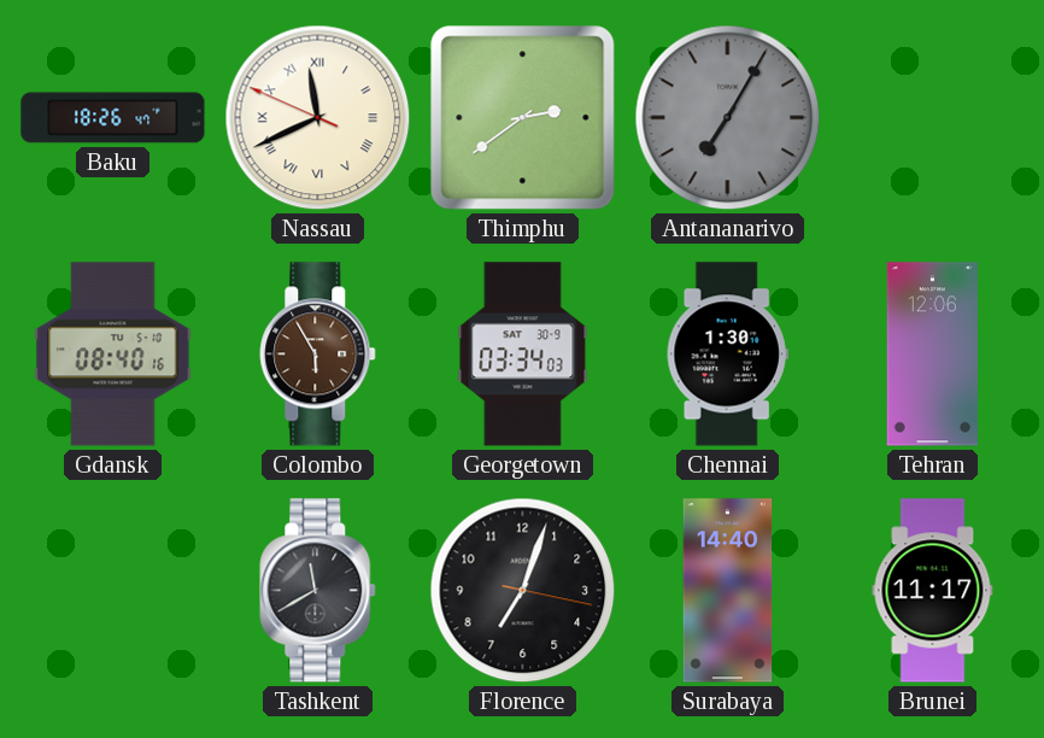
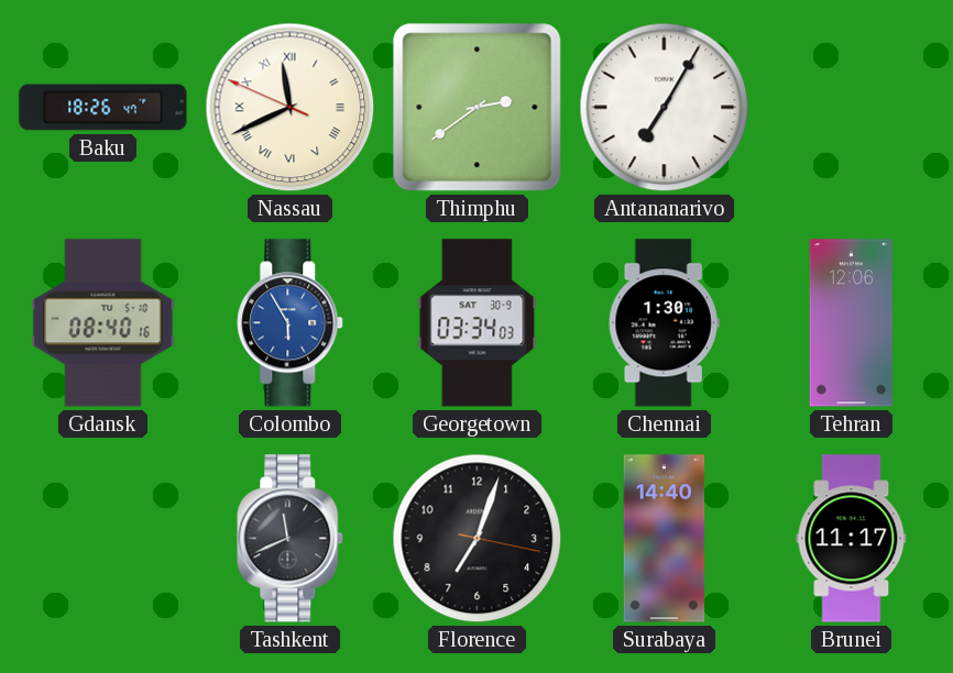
Antananarivo dial: grey -> white
Colombo dial: brown -> blue
Tashkent: 11:40 -> 11:41
